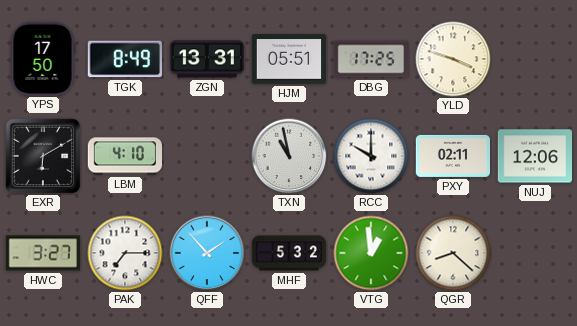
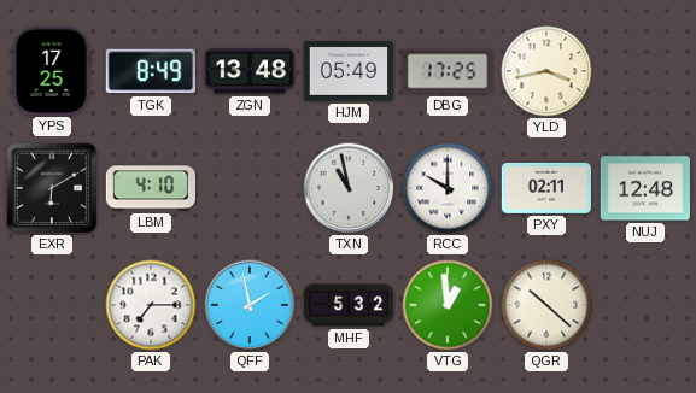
YPS: 17:50 -> 17:25
ZGN: 13:31 -> 13:48
HJM: 05:51 -> 05:49
YLD: 3:48 -> 3:43
NUJ: 12:06 -> 12:48
HWC: 3:27 -> none
QFF: 1:53 -> 1:58
QGR: 8:22 -> 10:22
